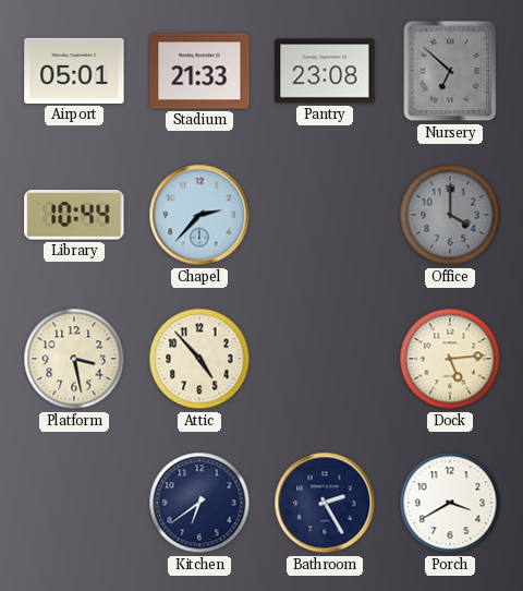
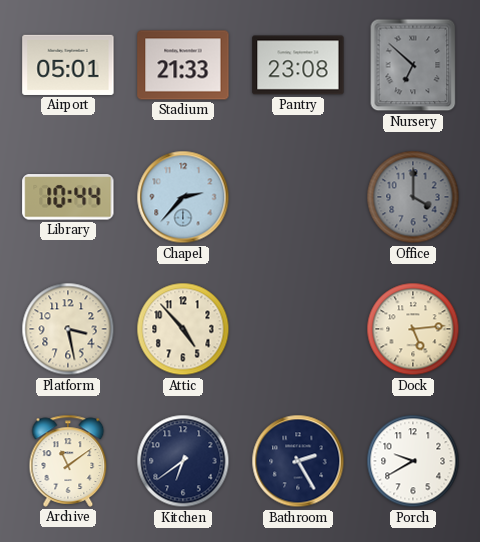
Archive: none -> 11:09
Porch: 3:40 -> 9:40
